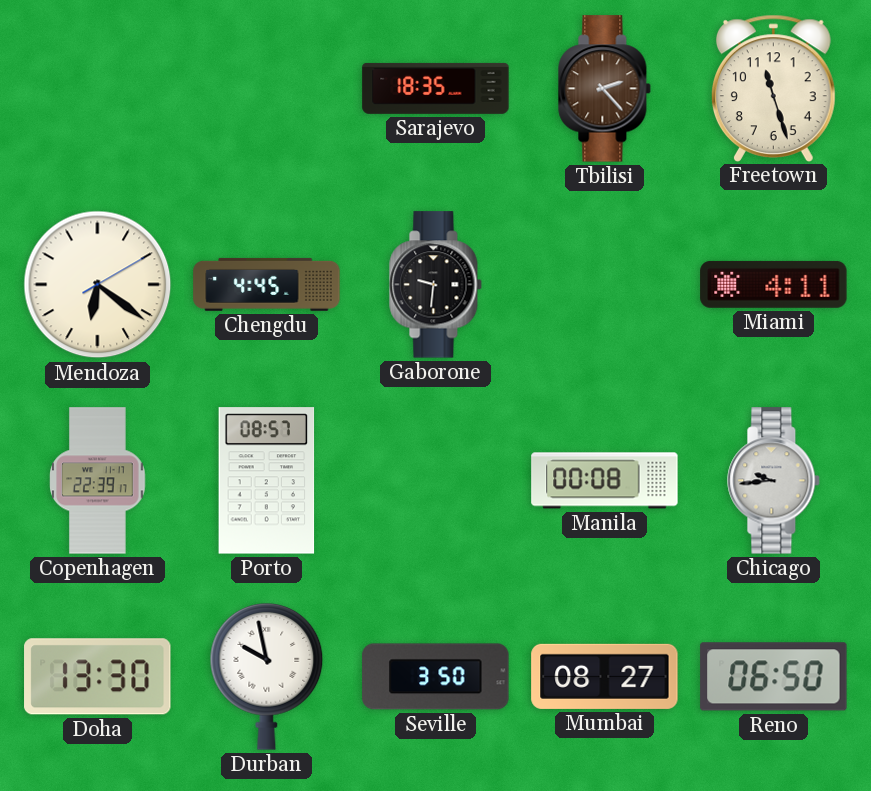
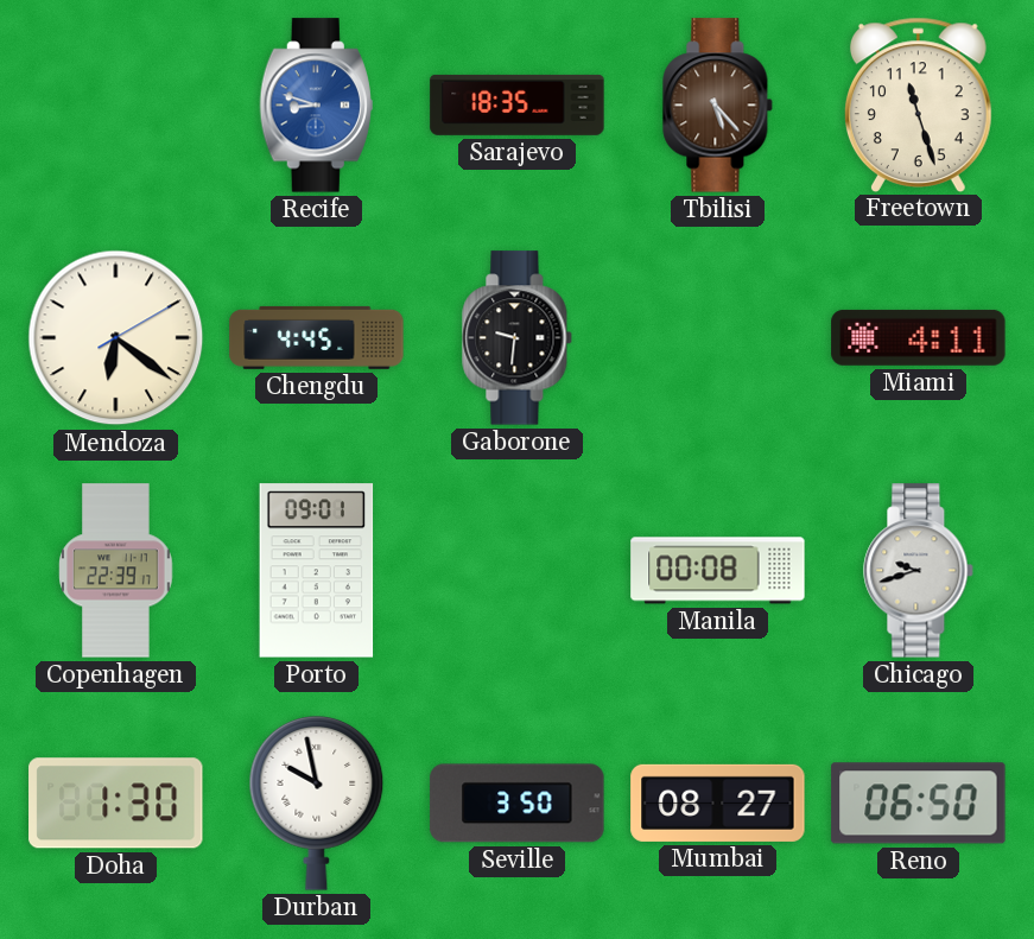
Recife: none -> 8:48
Tbilisi: 2:23 -> 5:23
Porto: 08:57 -> 09:01
Chicago: 9:44 -> 9:42
Doha: 13:30 -> 1:30
